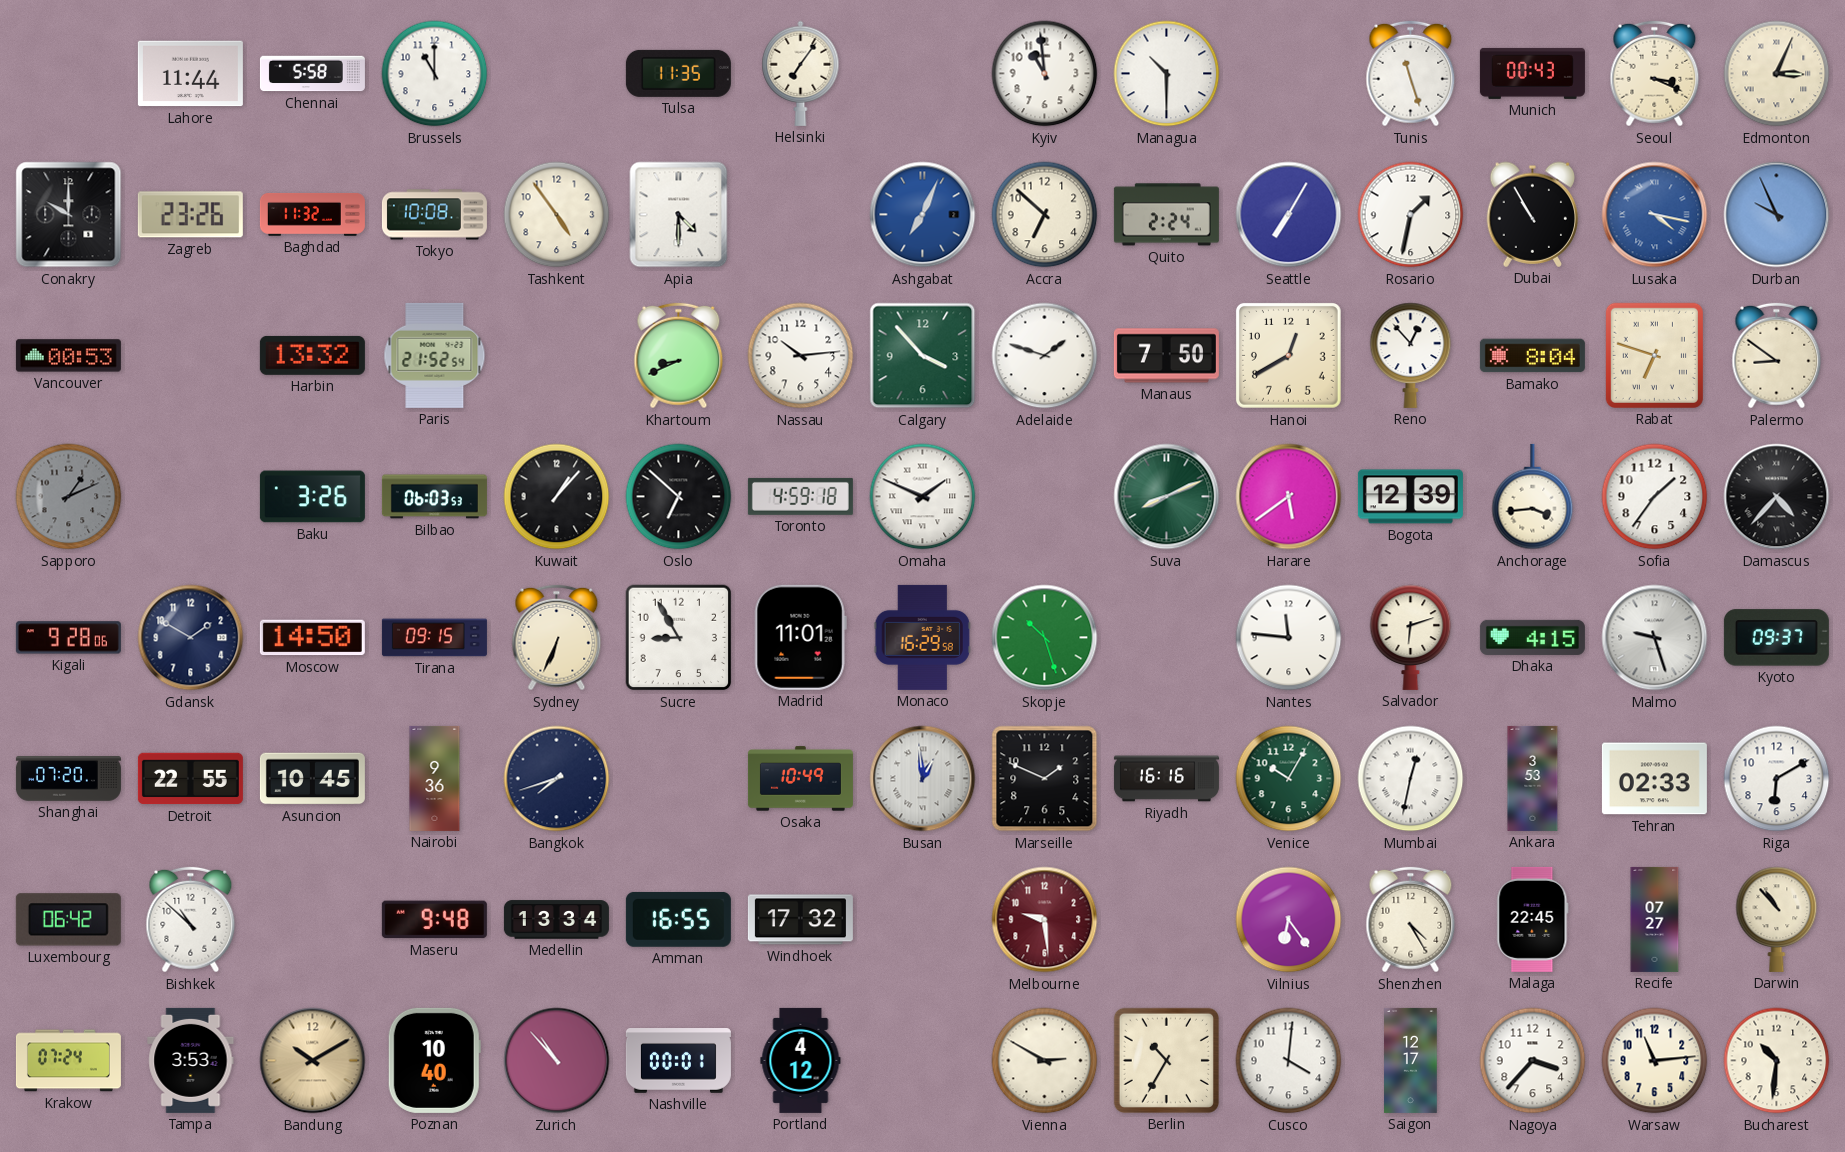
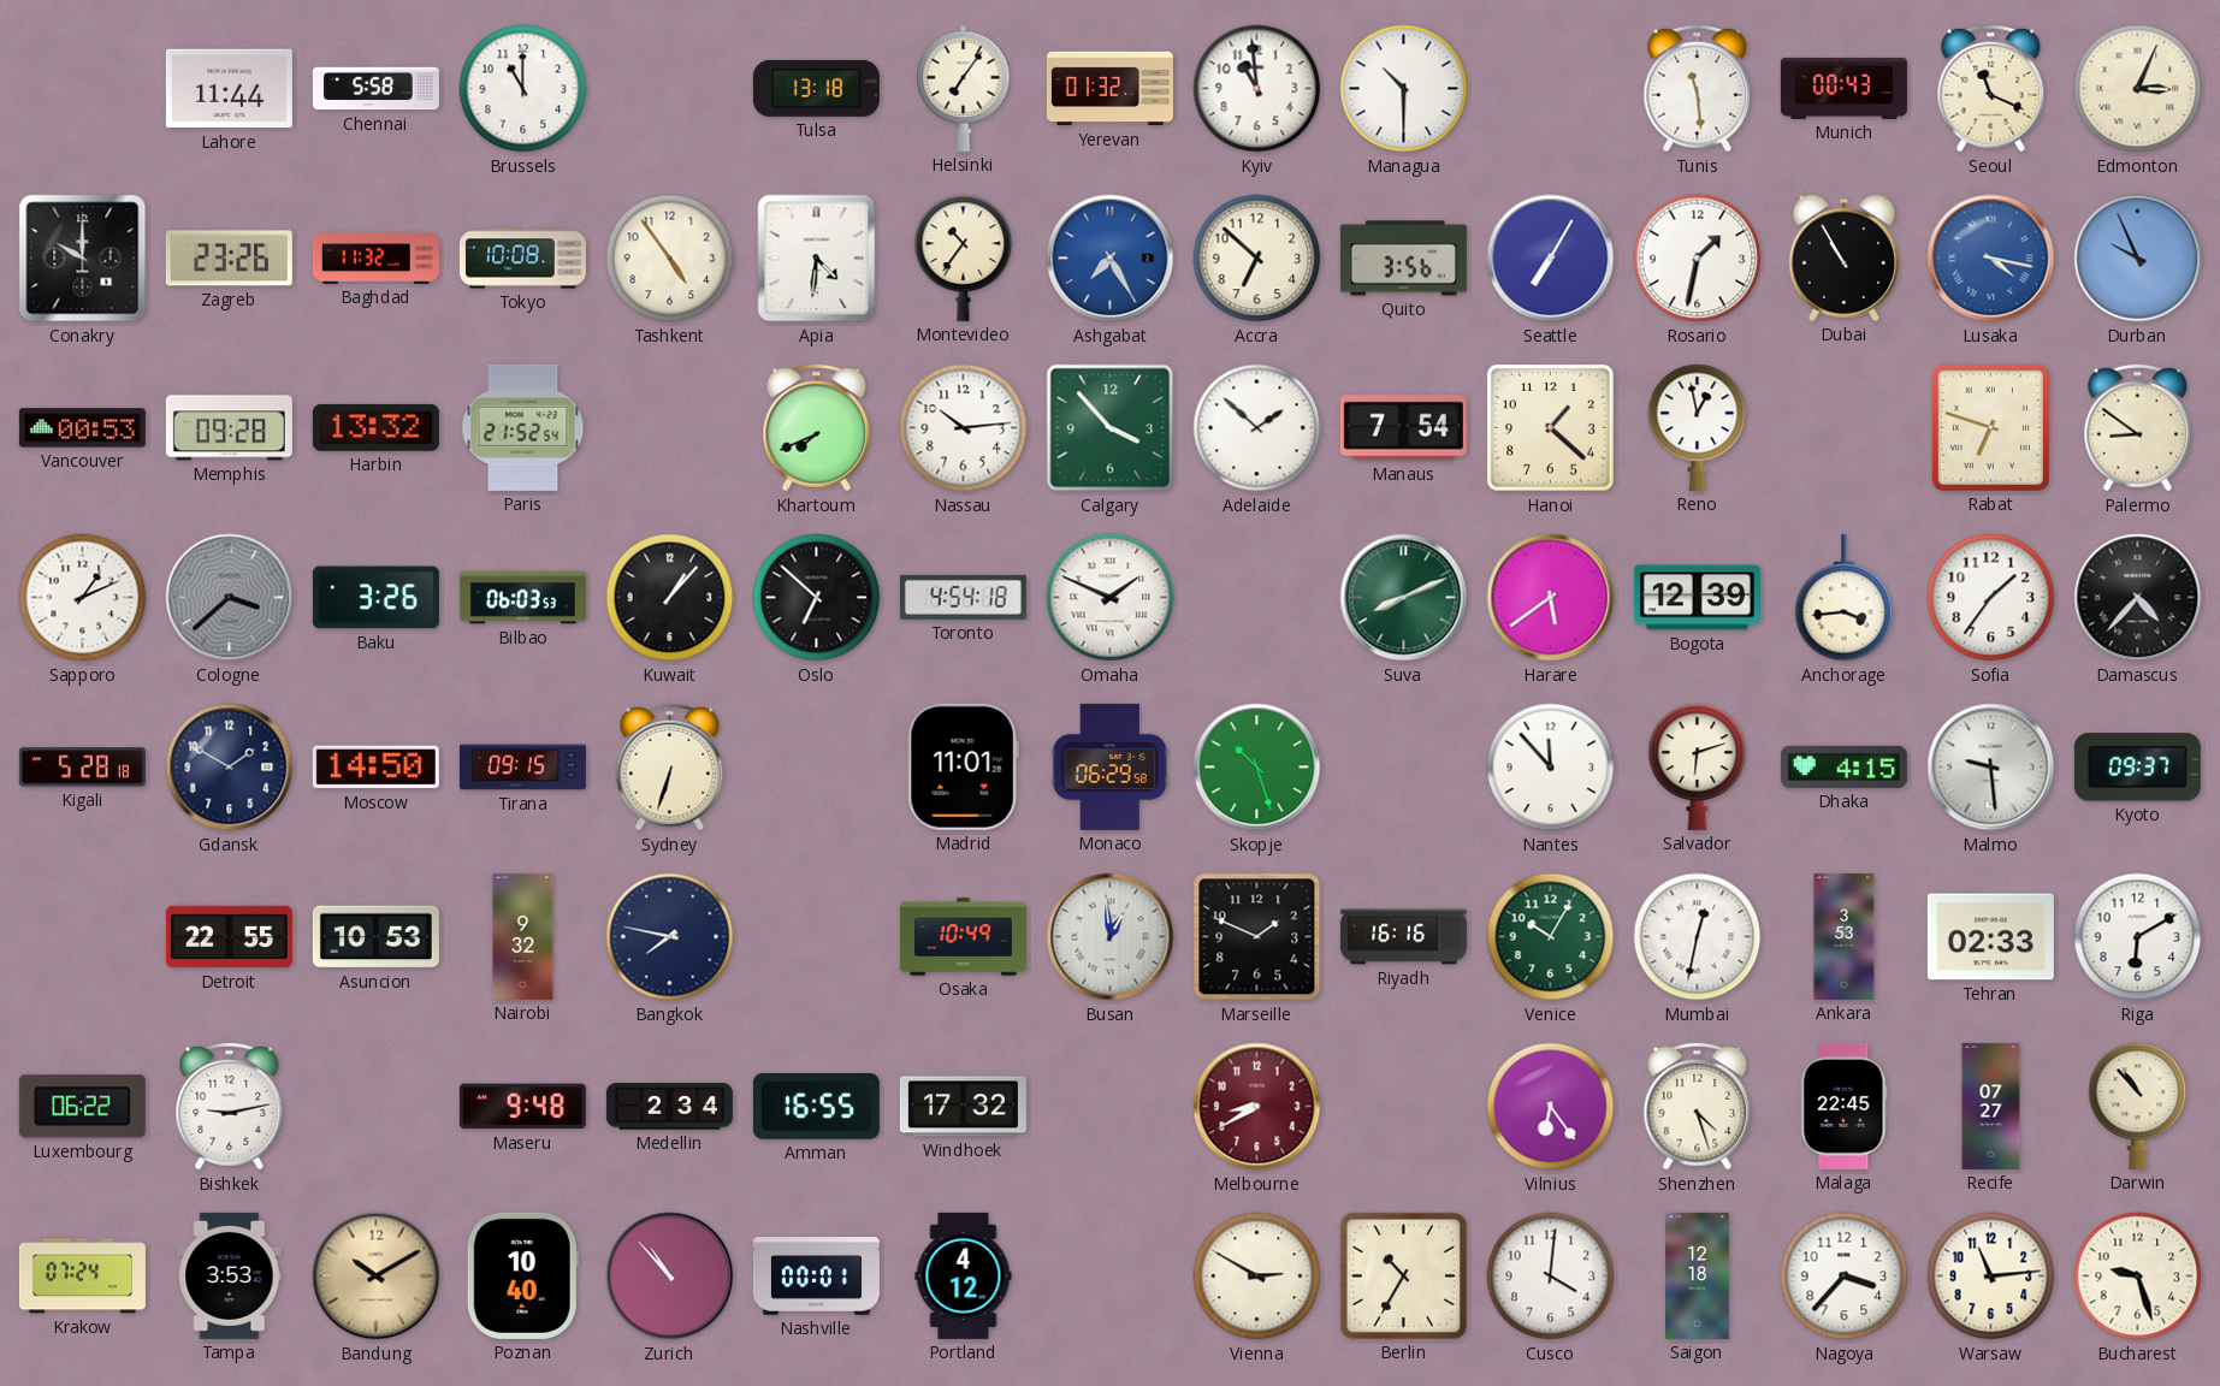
Tulsa: 11:35 -> 13:18
Yerevan: none -> 01:32
Tunis: 11:27 -> 11:29
Seoul: 3:19 -> 11:19
Apia: 4:30 -> 4:31
Montevideo: none -> 10:36
Ashgabat: 7:04 -> 7:25
Quito: 2:24 -> 3:56
Memphis: none -> 09:28
Khartoum: 8:41 -> 7:41
Adelaide: 1:48 -> 1:52
Manaus: 7:50 -> 7:54
Hanoi: 12:40 -> 1:22
Reno: 12:53 -> 12:58
Bamako: 8:04 -> none
Sapporo dial: grey -> white
Cologne: none -> 3:38
Toronto: 4:59 -> 4:54
Kigali: 9:28 -> 5:28
Sydney: 6:34 -> 6:33
Sucre: 8:55 -> none
Monaco: 16:29 -> 06:29
Nantes: 11:46 -> 11:53
Malmo: 9:27 -> 9:29
Shanghai: 07:20 -> none
Asuncion: 10:45 -> 10:53
Nairobi: 9:36 -> 9:32
Bangkok: 7:42 -> 7:47
Luxembourg: 06:42 -> 06:22
Bishkek: 10:52 -> 9:13
Medellin: 13:34 -> 2:34
Melbourne: 9:29 -> 8:40
Shenzhen: 4:25 -> 4:27
Saigon: 12:17 -> 12:18
Bucharest: 10:31 -> 9:27
